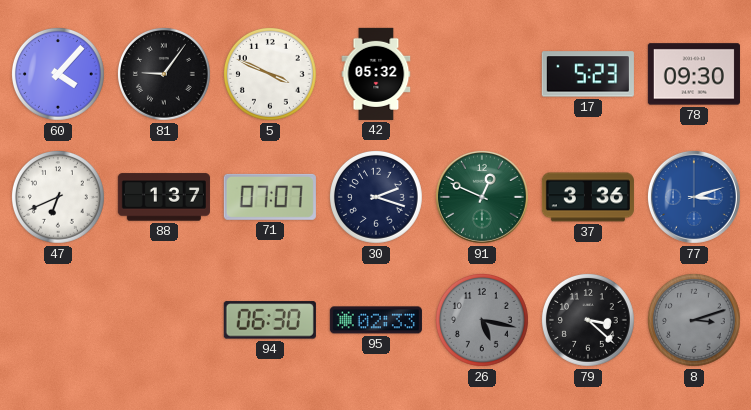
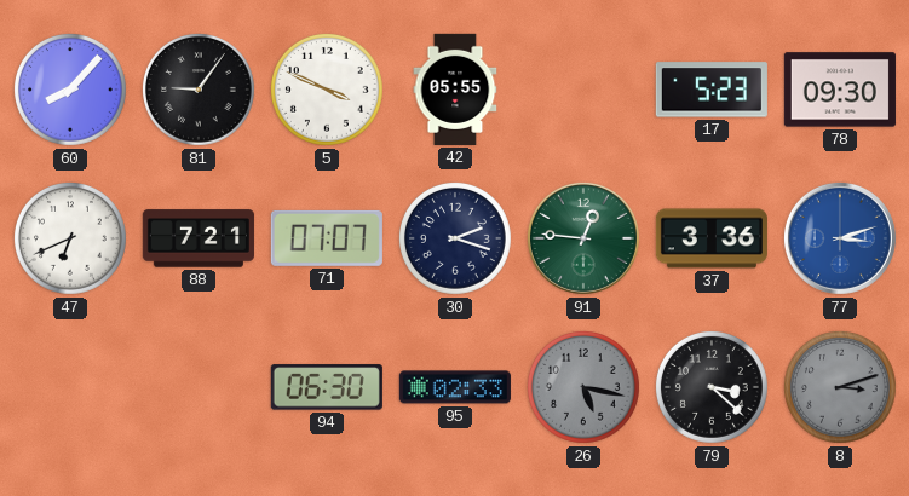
60: 4:07 -> 8:07
42: 05:32 -> 05:55
88: 1:37 -> 7:21
91: 12:49 -> 12:46
